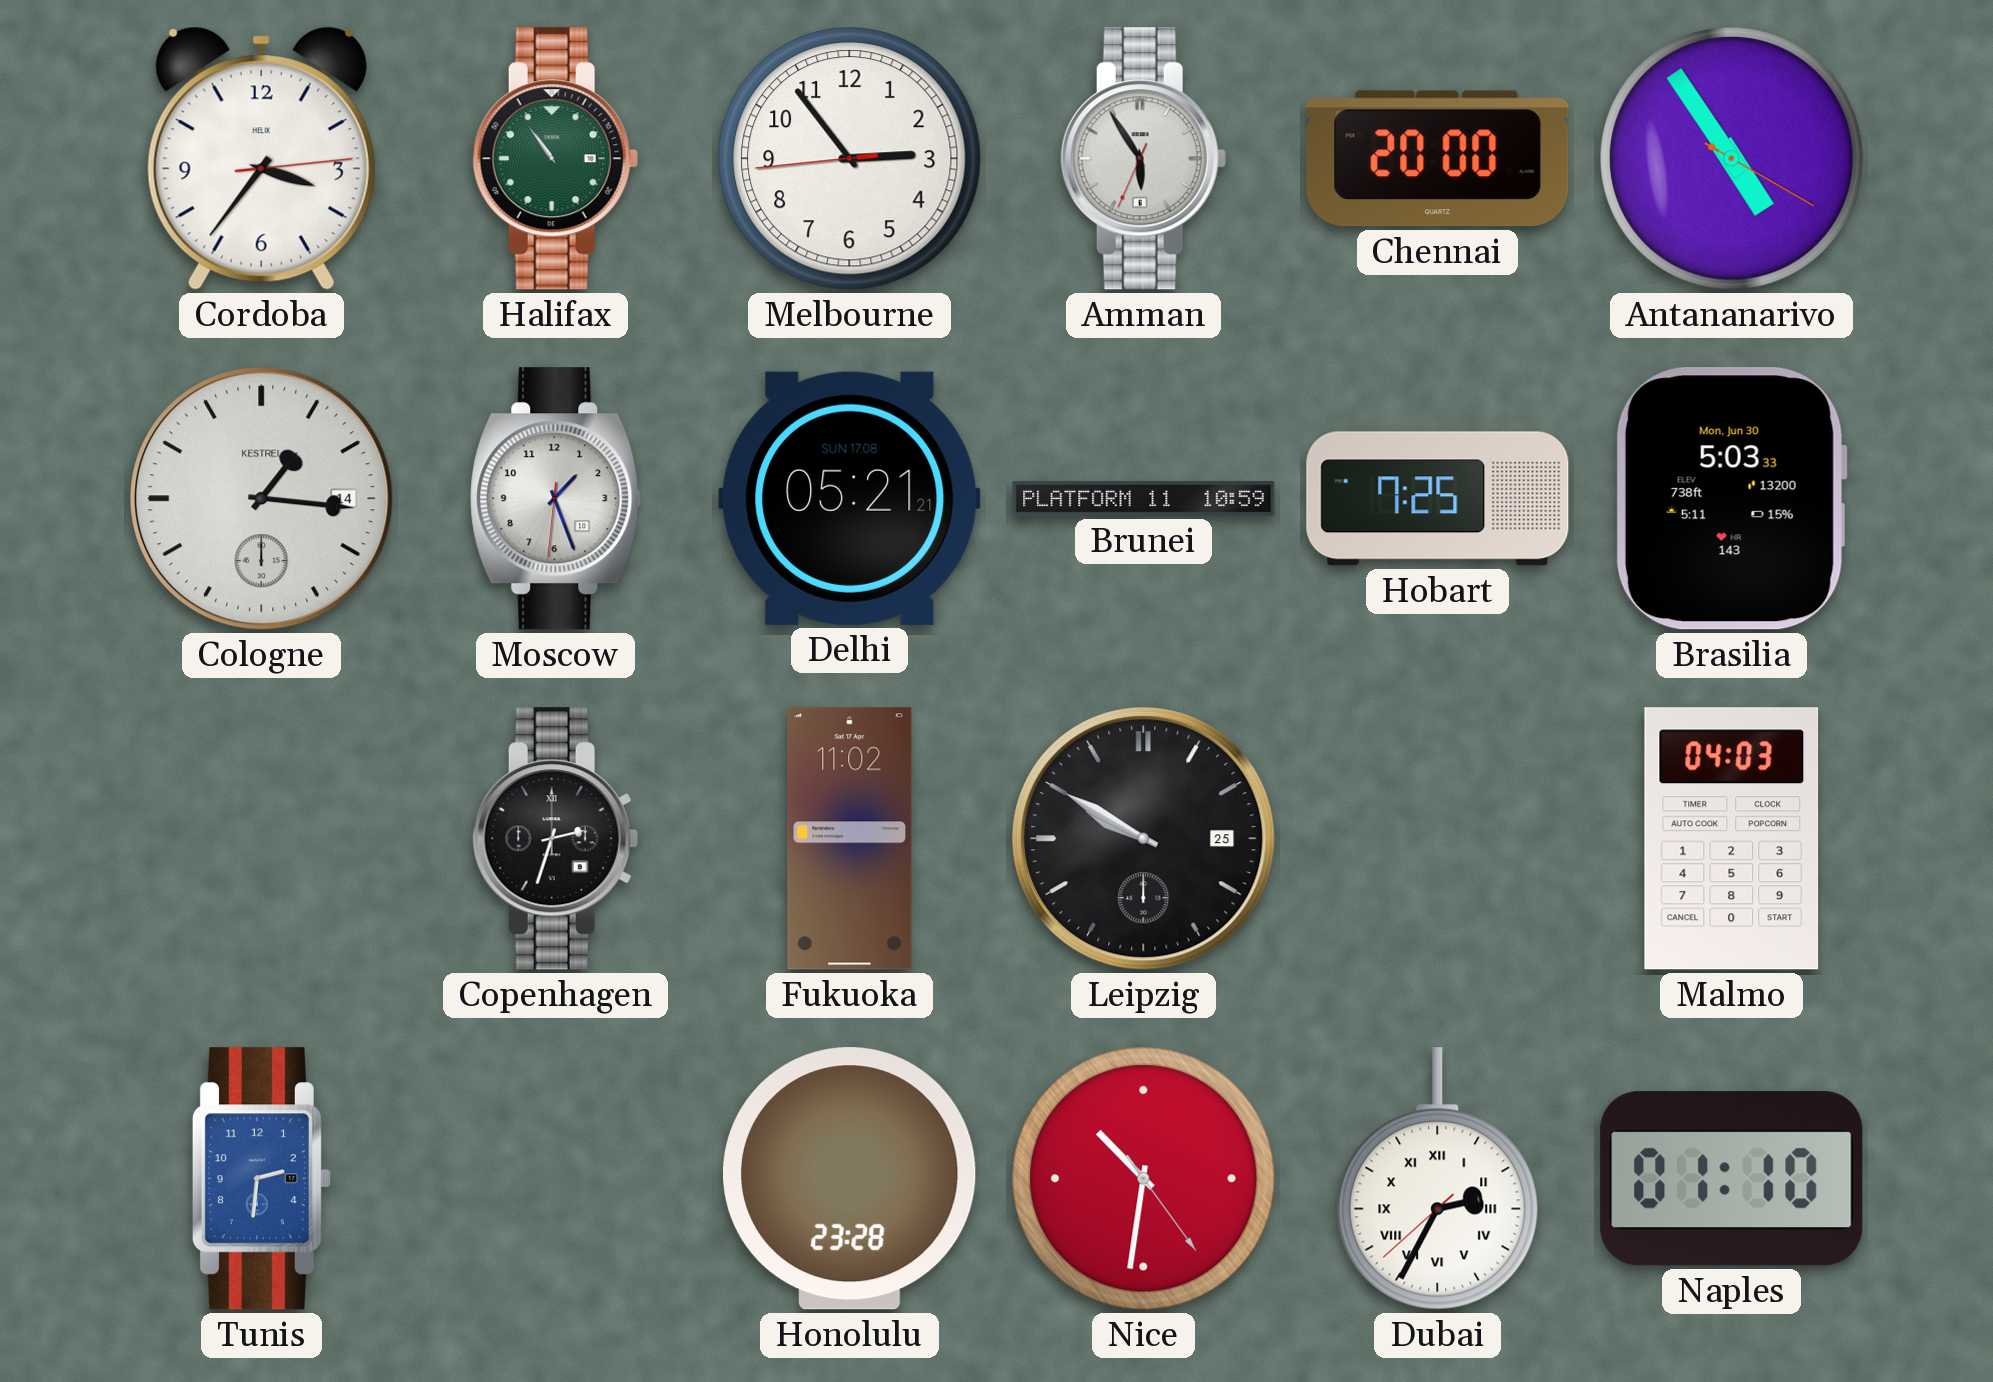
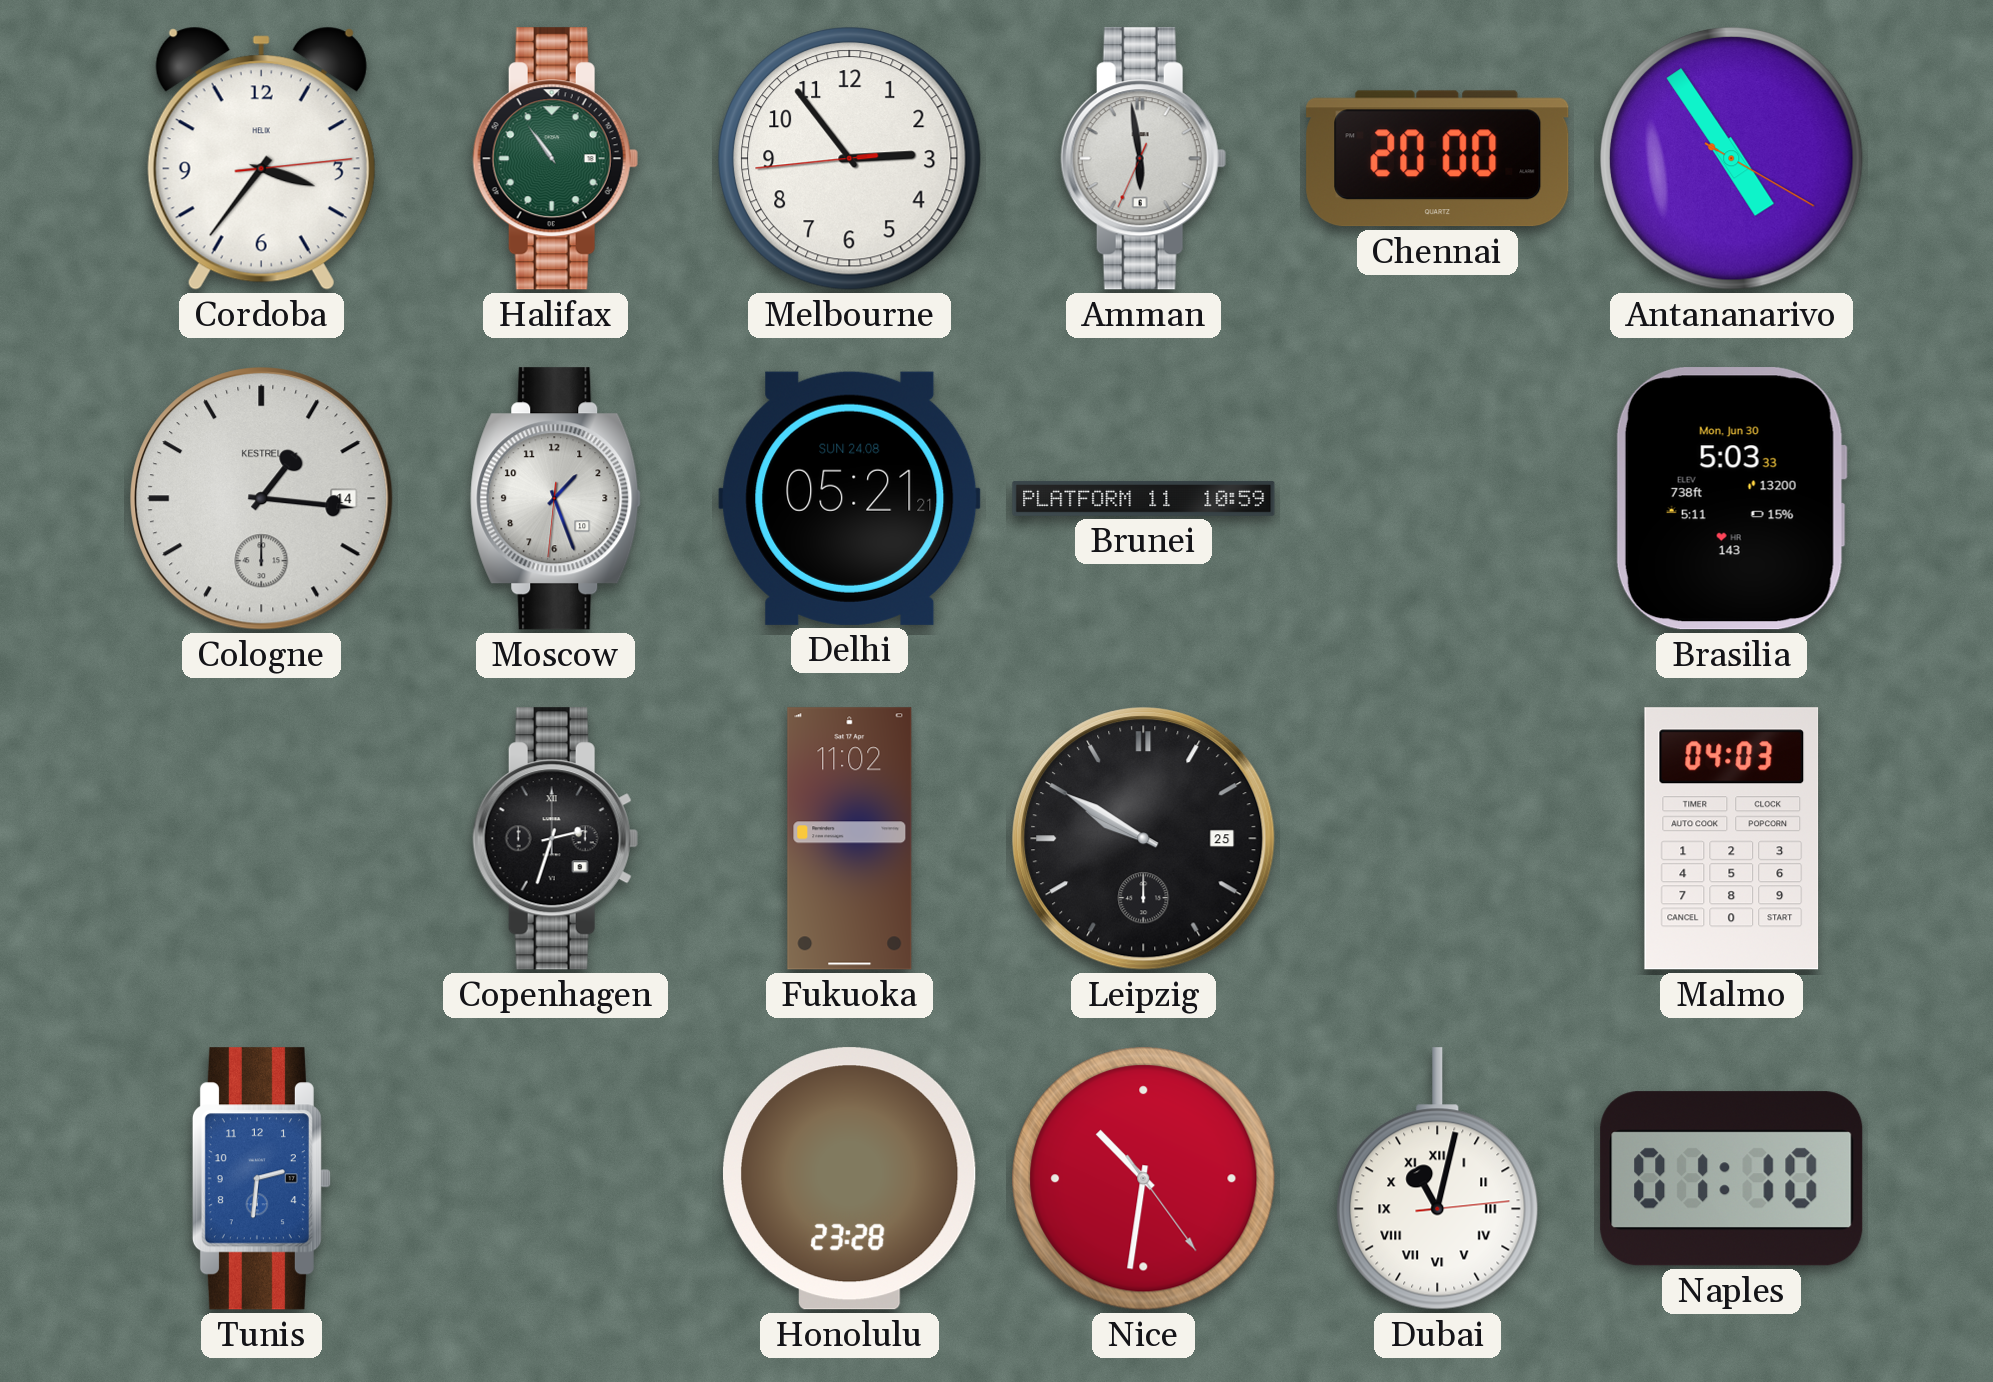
Amman: 5:54 -> 5:58
Delhi date: SUN 17.08 -> SUN 24.08
Hobart: 7:25 -> none
Dubai: 2:34 -> 11:02
